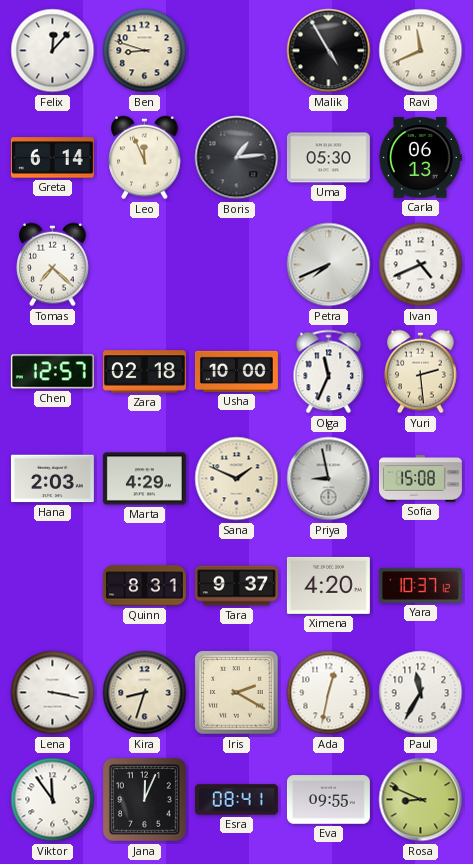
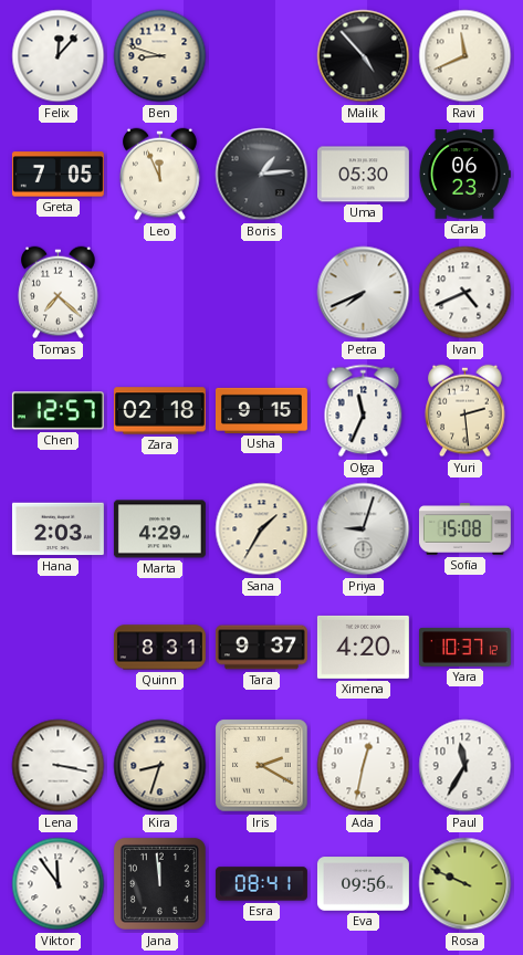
Malik: 4:55 -> 4:53
Greta: 6:14 -> 7:05
Carla: 06:13 -> 06:23
Usha: 10:00 -> 9:15
Sana: 1:49 -> 1:35
Priya: 8:58 -> 9:03
Jana: 12:04 -> 11:59
Eva: 09:55 -> 09:56
Rosa: 8:49 -> 9:49
